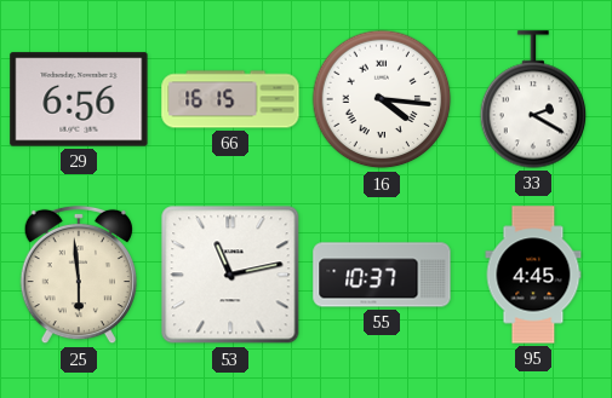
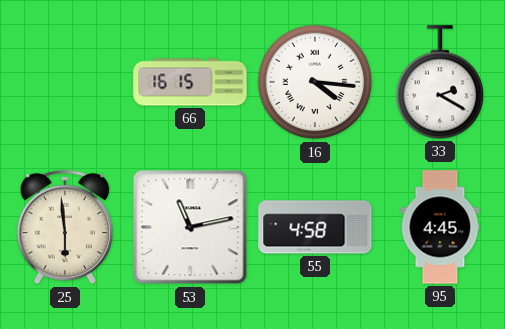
29: 6:56 -> none
55: 10:37 -> 4:58
